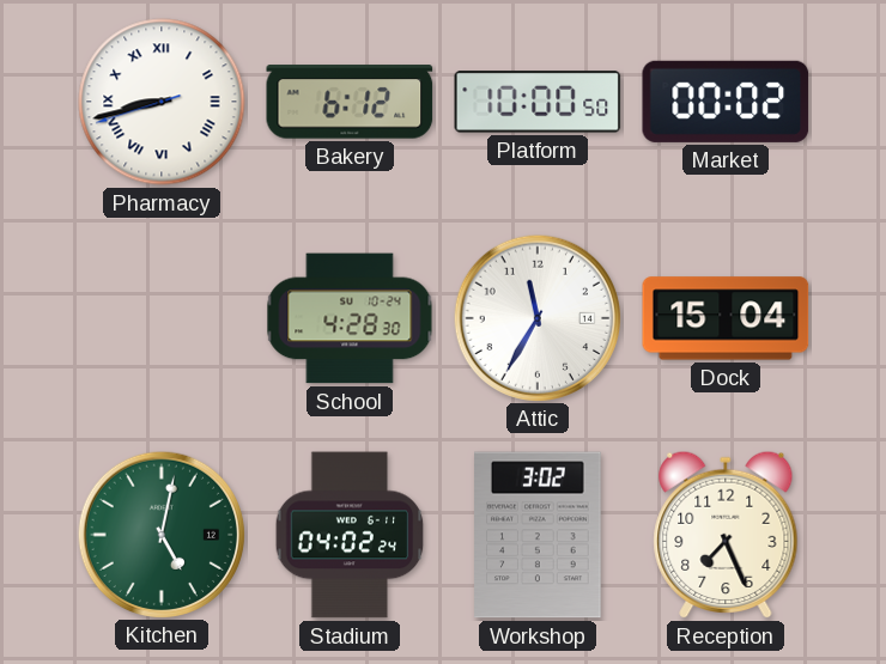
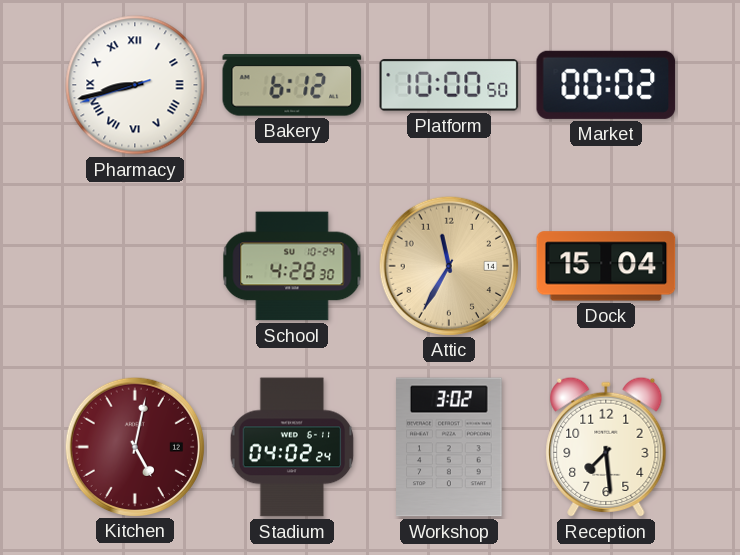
Attic dial: white -> champagne
Kitchen dial: green -> burgundy
Reception: 7:26 -> 7:29
